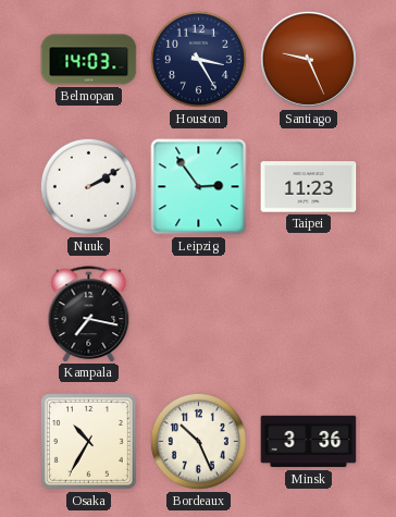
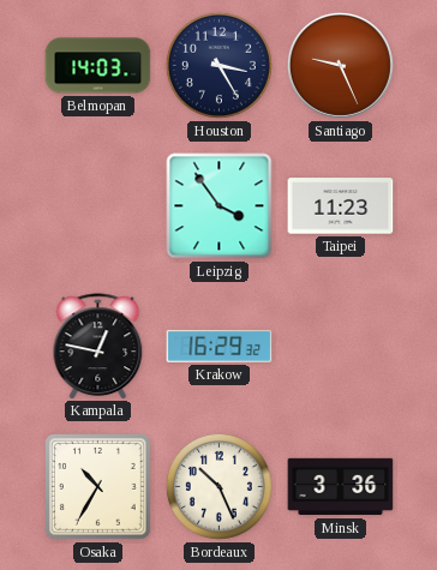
Nuuk: 2:10 -> none
Leipzig: 2:54 -> 3:54
Kampala: 7:17 -> 12:47
Krakow: none -> 16:29
